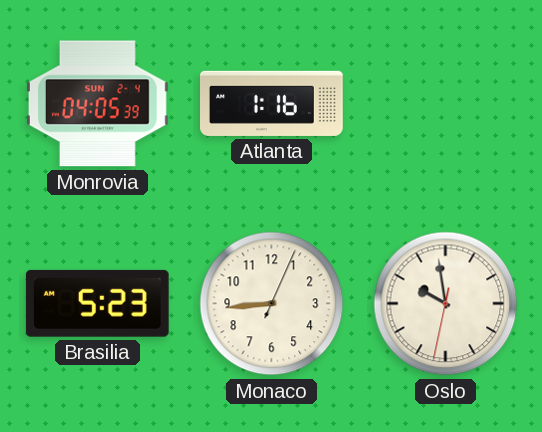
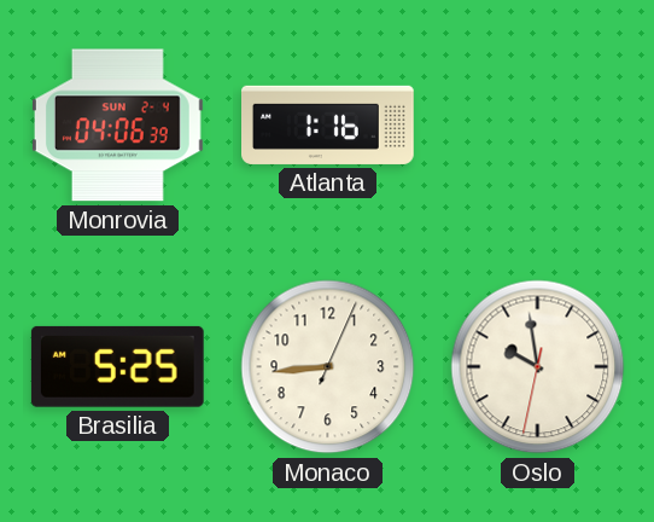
Monrovia: 04:05 -> 04:06
Brasilia: 5:23 -> 5:25
